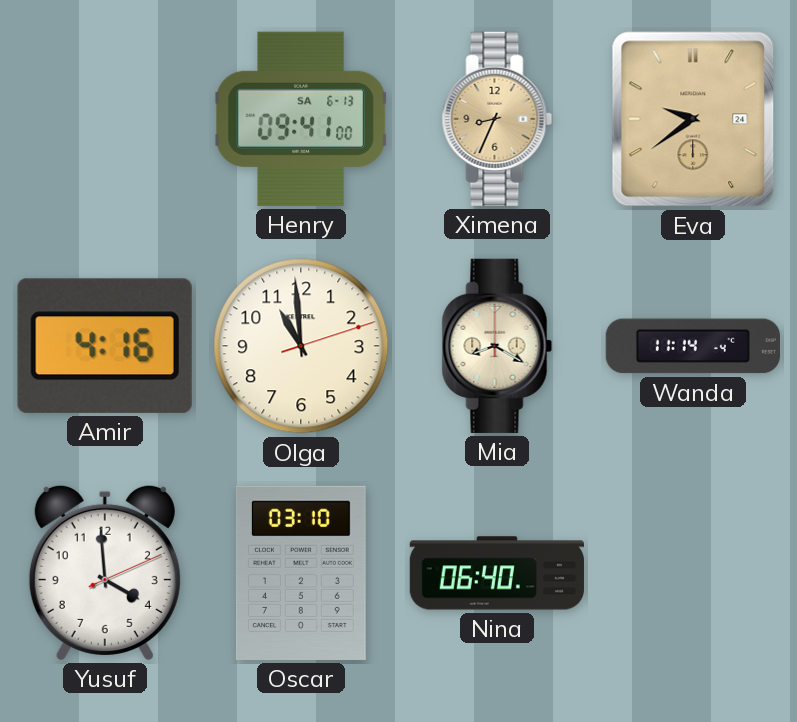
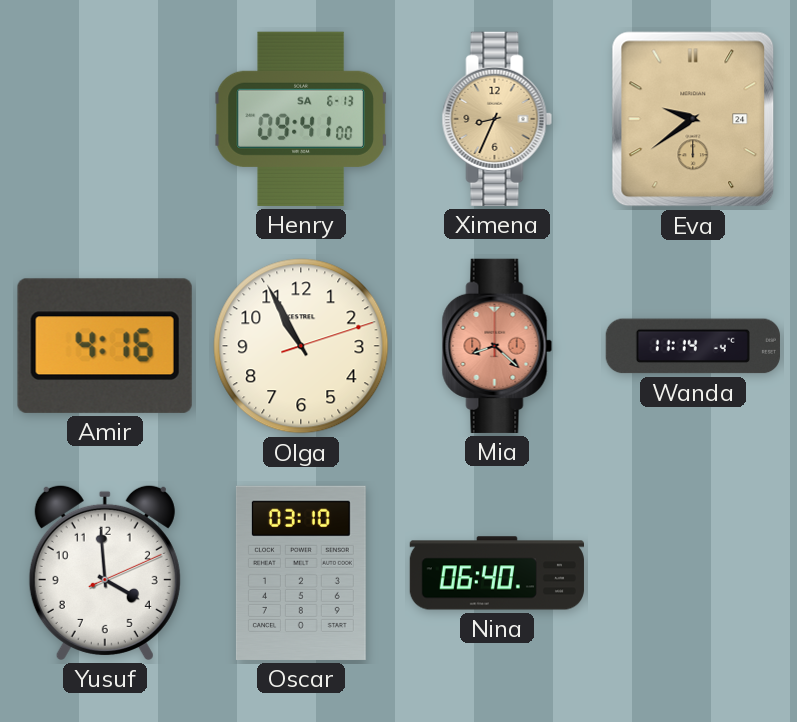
Olga: 10:59 -> 10:55
Mia: 8:20 -> 8:22
Mia dial: cream -> salmon
